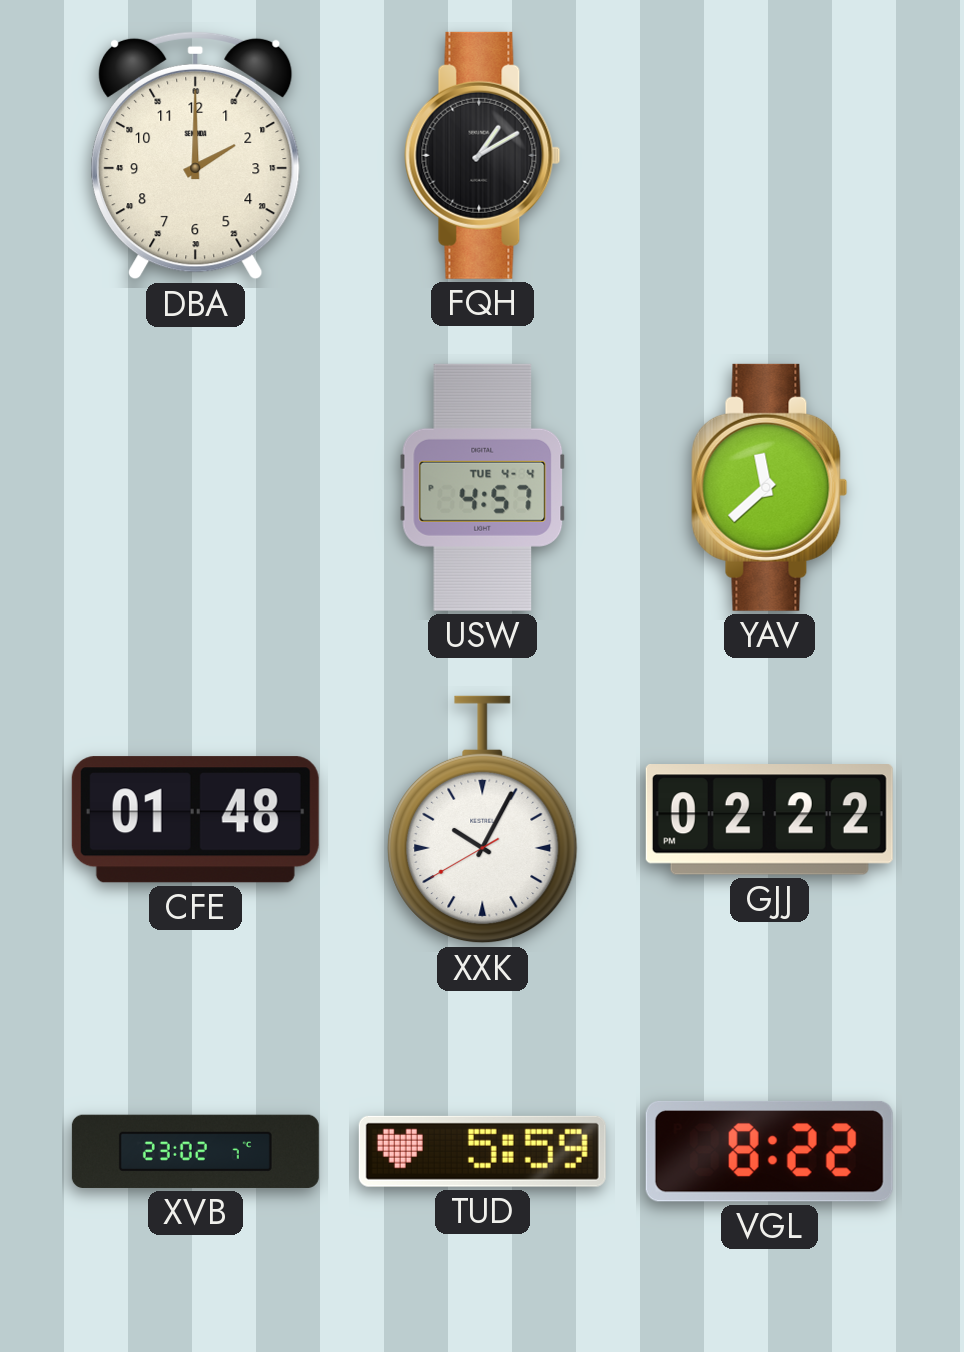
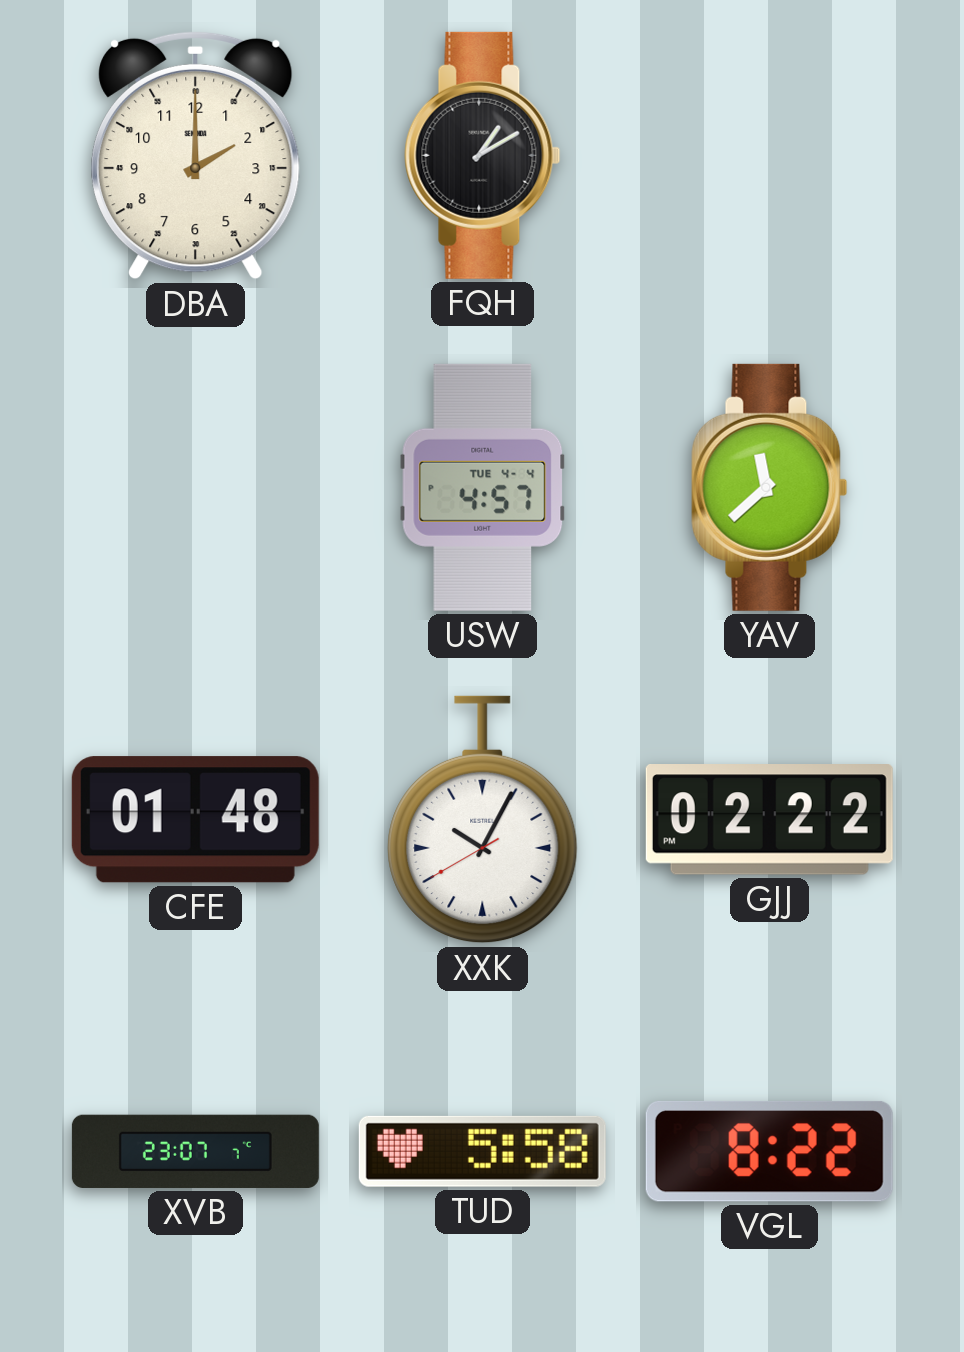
XVB: 23:02 -> 23:07
TUD: 5:59 -> 5:58
